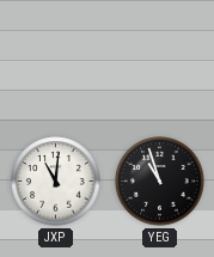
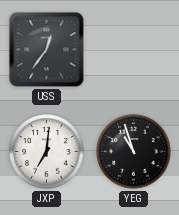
USS: none -> 12:36
JXP: 11:01 -> 7:01
